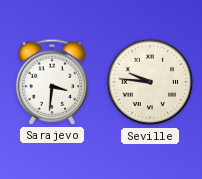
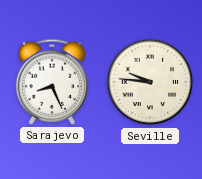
Sarajevo: 3:31 -> 8:26
